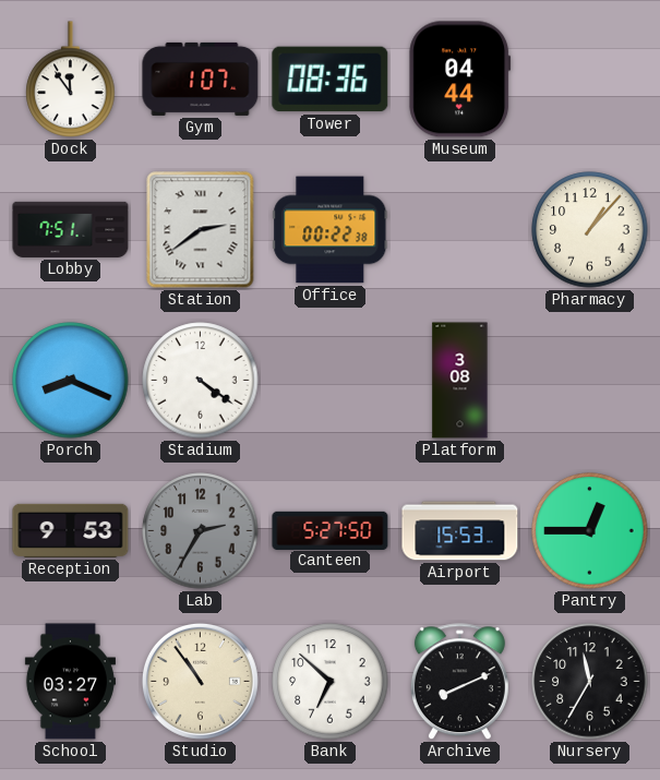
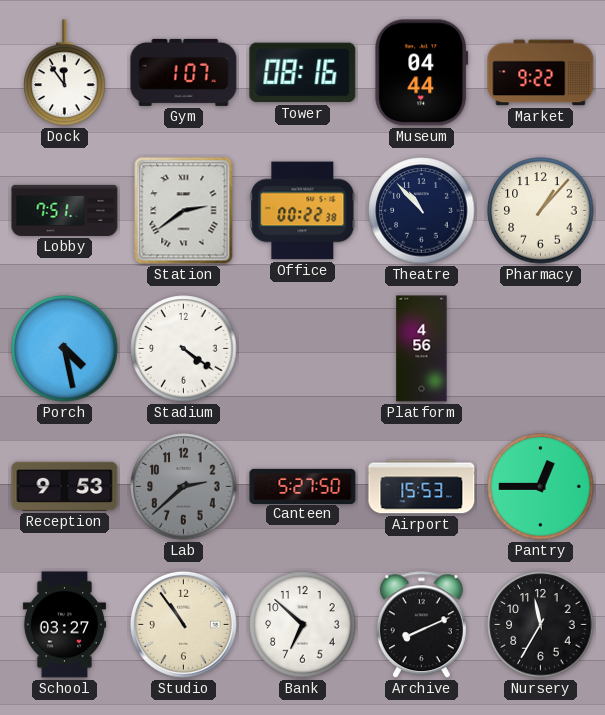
Tower: 08:36 -> 08:16
Market: none -> 9:22
Theatre: none -> 10:53
Porch: 8:19 -> 4:28
Platform: 3:08 -> 4:56
Lab: 2:35 -> 2:38
